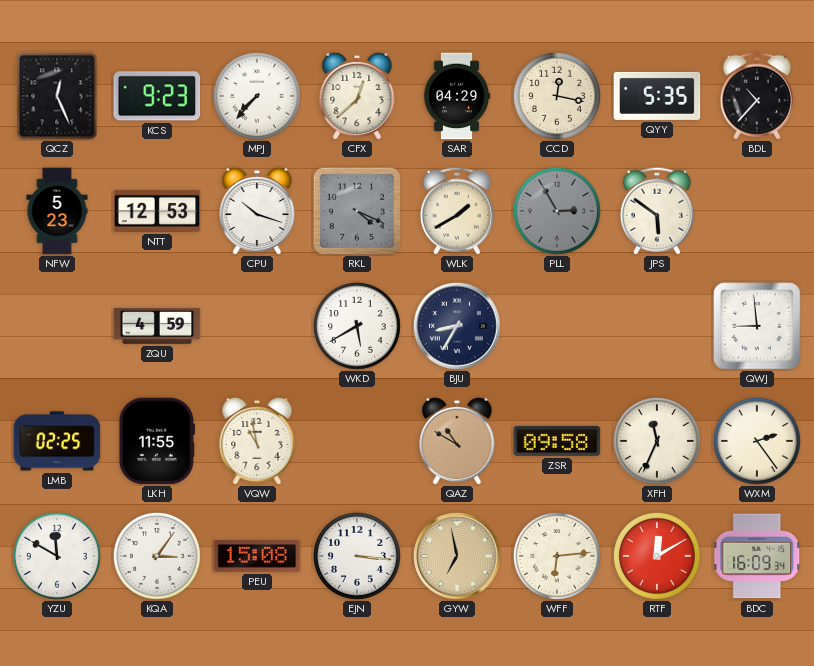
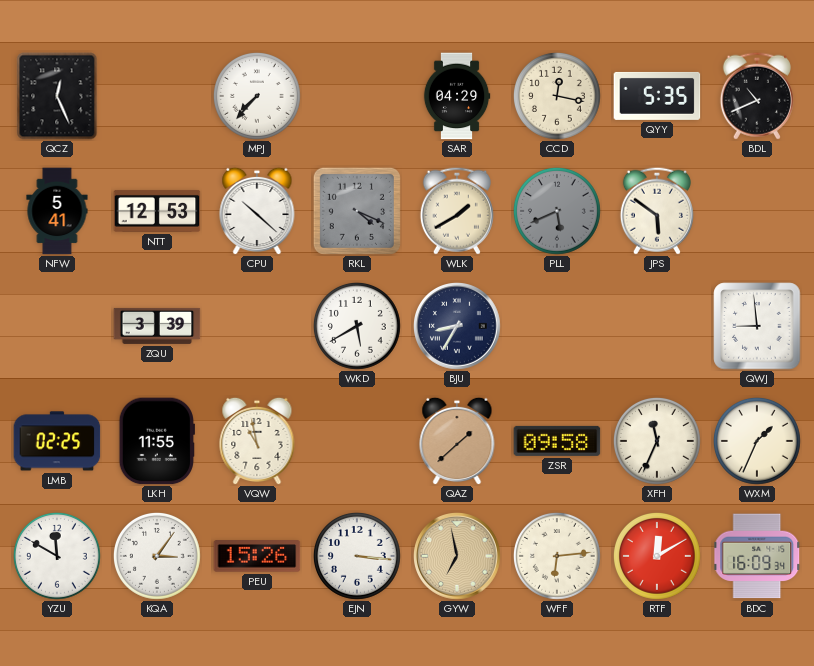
KCS: 9:23 -> none
CFX: 12:38 -> none
BDL: 10:37 -> 10:41
NFW: 5:23 -> 5:41
CPU: 10:18 -> 10:22
PLL: 2:55 -> 5:41
ZQU: 4:59 -> 3:39
QAZ: 10:50 -> 1:38
WXM: 2:24 -> 1:34
PEU: 15:08 -> 15:26
